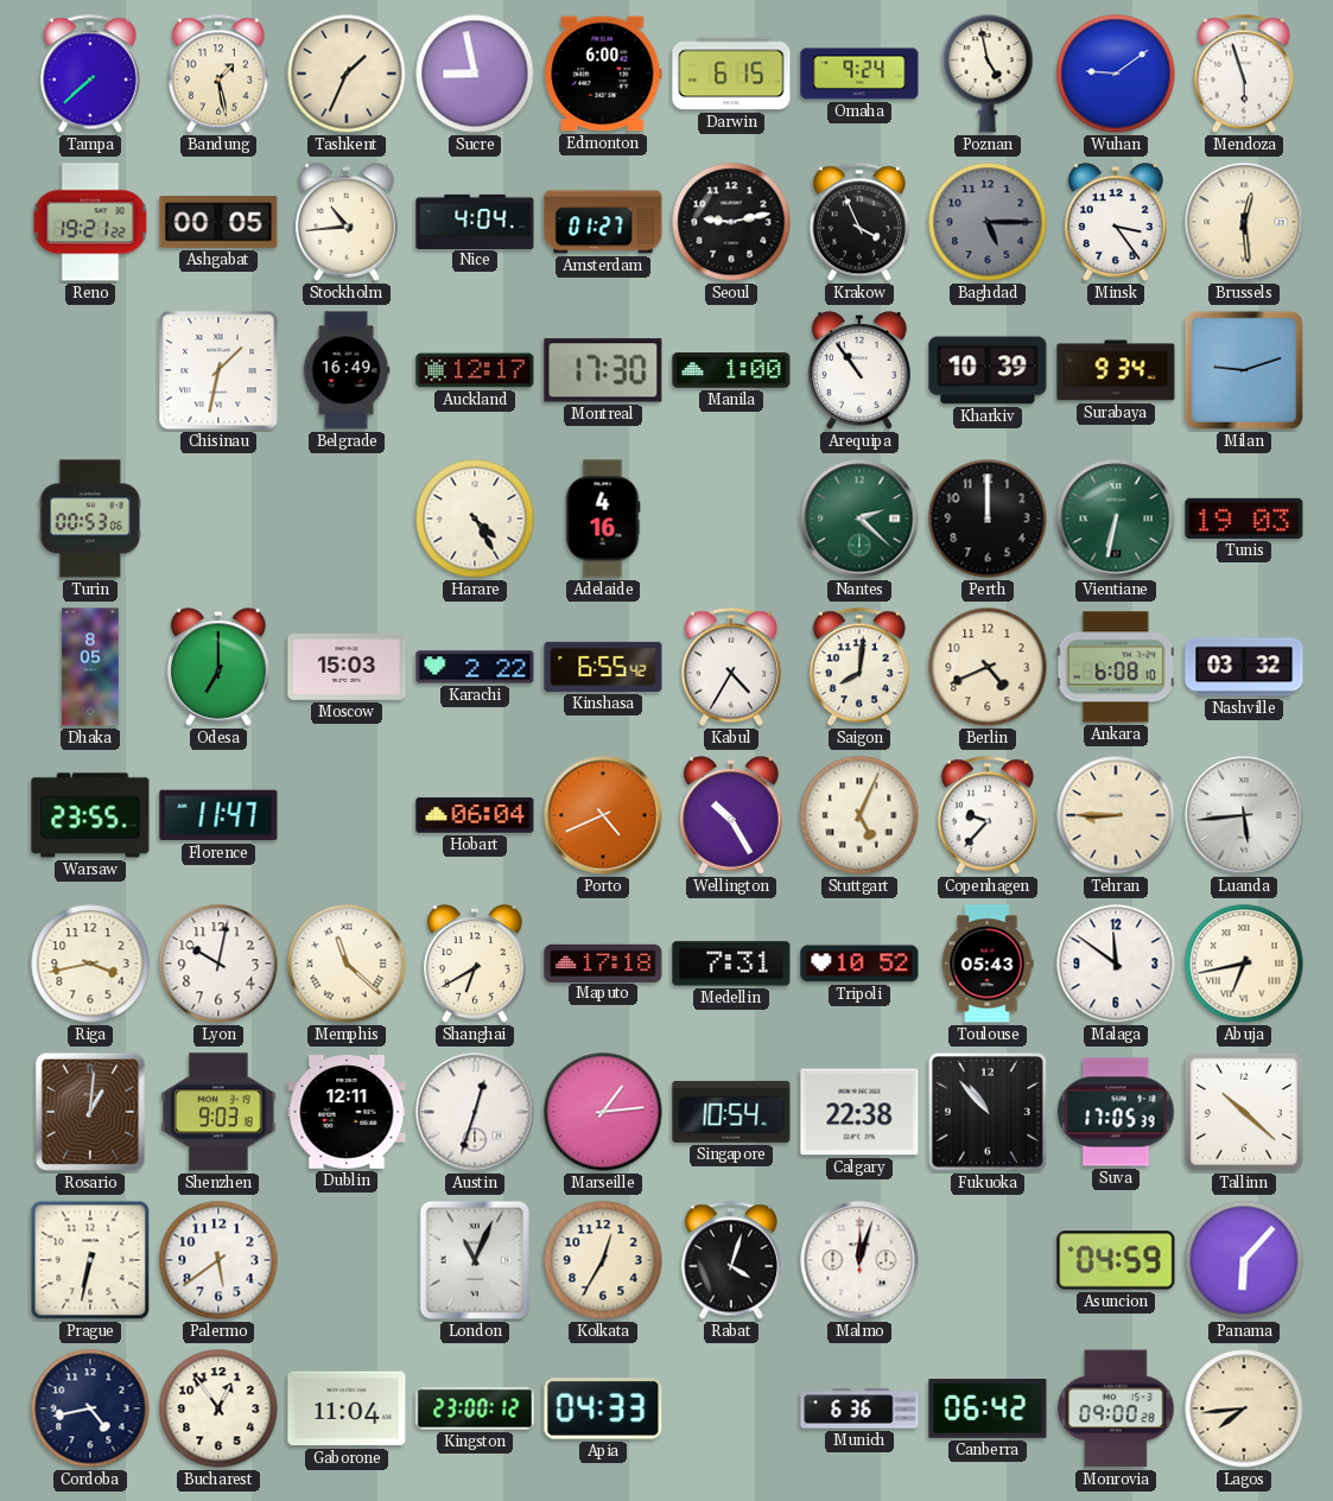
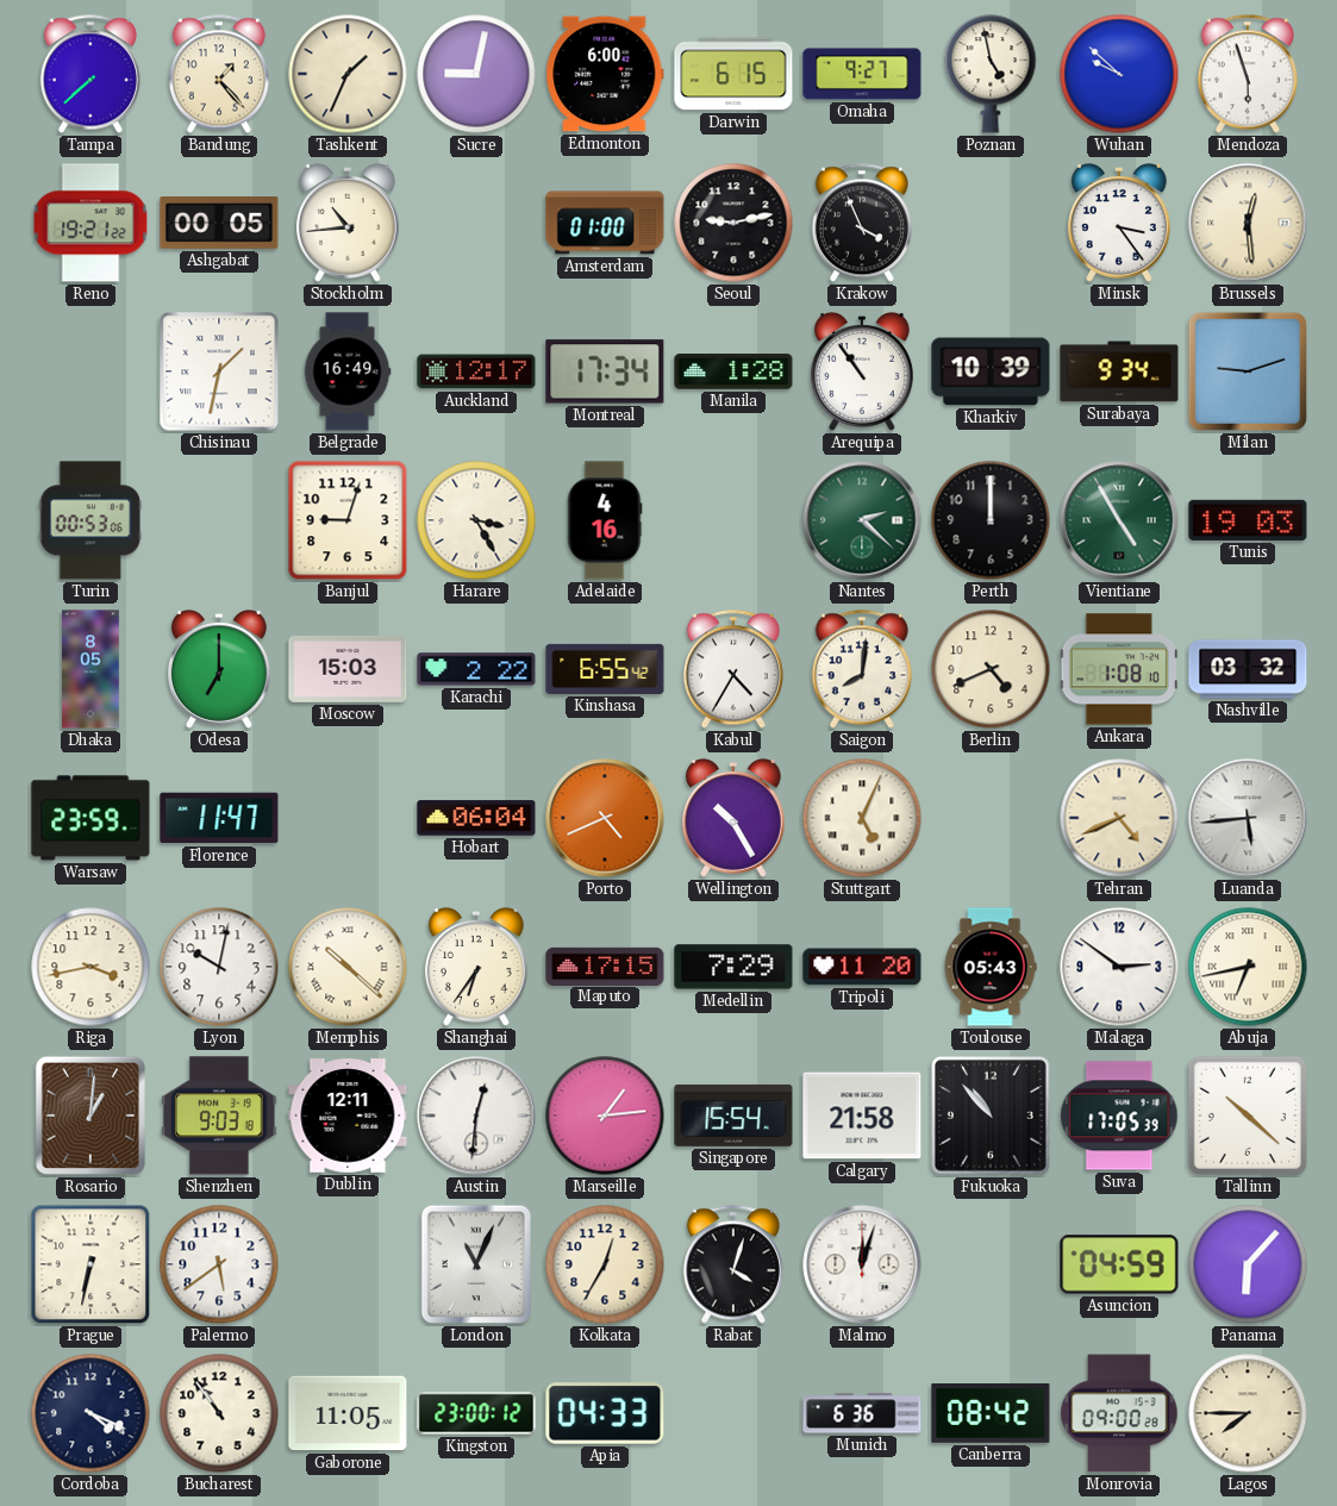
Bandung: 1:28 -> 1:23
Sucre: 8:58 -> 9:02
Omaha: 9:24 -> 9:27
Wuhan: 9:09 -> 9:52
Nice: 4:04 -> none
Amsterdam: 01:27 -> 01:00
Baghdad: 5:15 -> none
Montreal: 17:30 -> 17:34
Manila: 1:00 -> 1:28
Banjul: none -> 9:03
Harare: 4:25 -> 3:25
Vientiane: 6:32 -> 4:55
Ankara: 6:08 -> 1:08
Warsaw: 23:55 -> 23:59
Copenhagen: 9:37 -> none
Tehran: 8:45 -> 4:41
Memphis: 11:22 -> 10:22
Shanghai: 6:40 -> 6:36
Maputo: 17:18 -> 17:15
Medellin: 7:31 -> 7:29
Tripoli: 10:52 -> 11:20
Malaga: 11:51 -> 2:51
Austin: 12:33 -> 12:31
Singapore: 10:54 -> 15:54
Calgary: 22:38 -> 21:58
Cordoba: 4:43 -> 4:19
Bucharest: 12:54 -> 10:54
Gaborone: 11:04 -> 11:05
Canberra: 06:42 -> 08:42
Lagos: 7:44 -> 7:45
